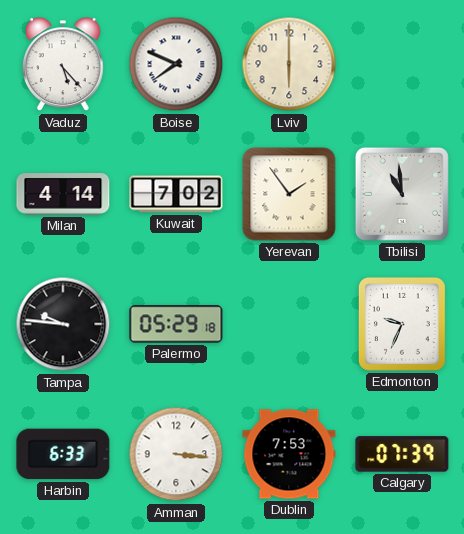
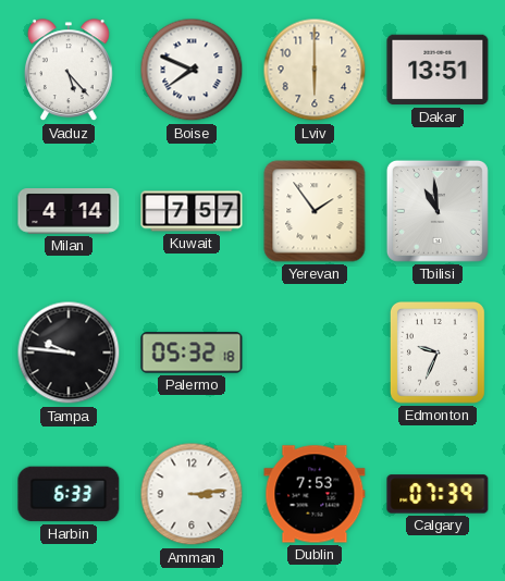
Dakar: none -> 13:51
Kuwait: 7:02 -> 7:57
Palermo: 05:29 -> 05:32
Amman: 3:16 -> 3:14
